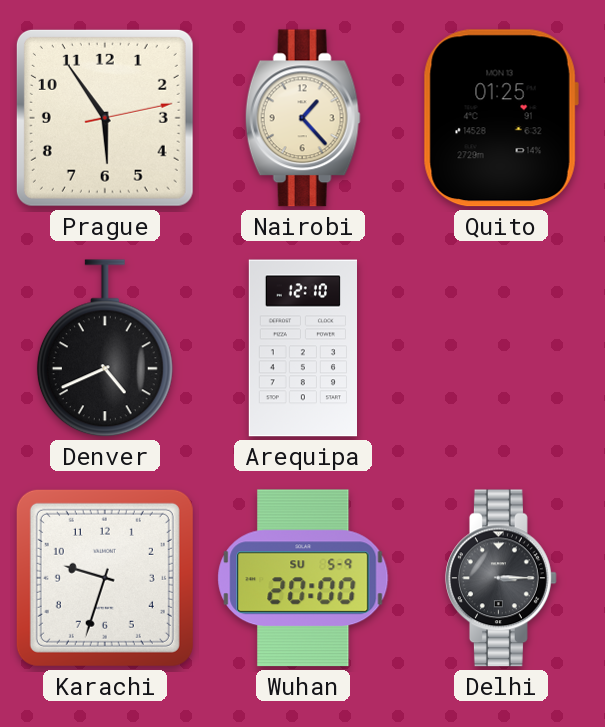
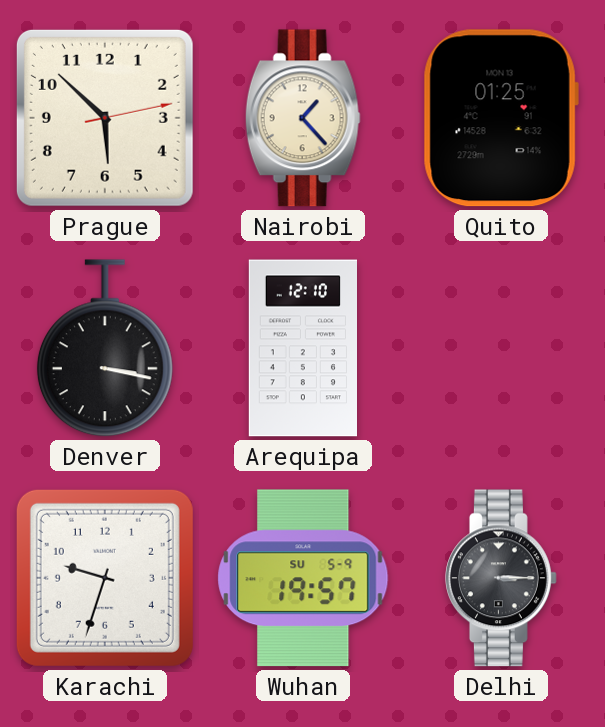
Prague: 5:54 -> 5:52
Denver: 4:41 -> 3:17
Wuhan: 20:00 -> 19:57
